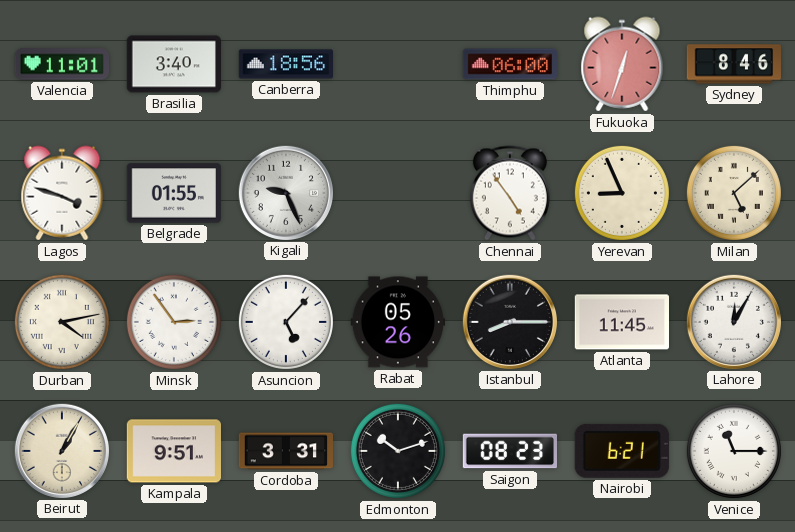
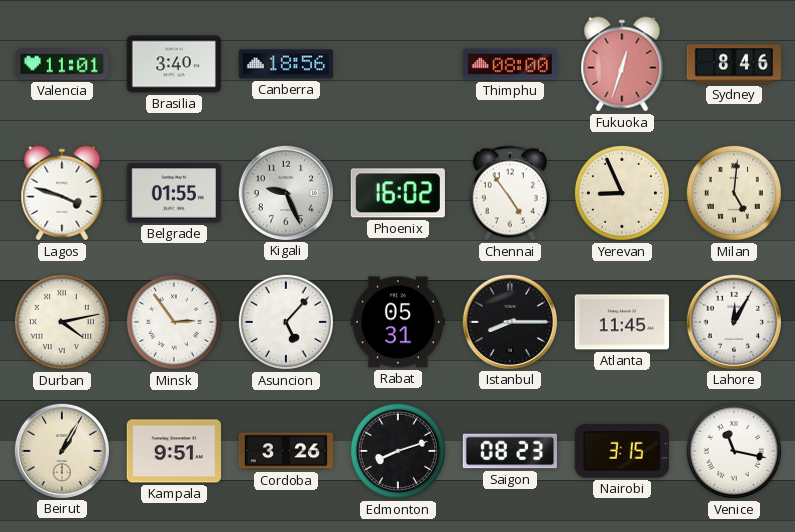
Thimphu: 06:00 -> 08:00
Phoenix: none -> 16:02
Milan: 5:08 -> 5:01
Rabat: 05:26 -> 05:31
Cordoba: 3:31 -> 3:26
Edmonton: 10:12 -> 8:12
Nairobi: 6:21 -> 3:15
Venice: 11:15 -> 11:17
